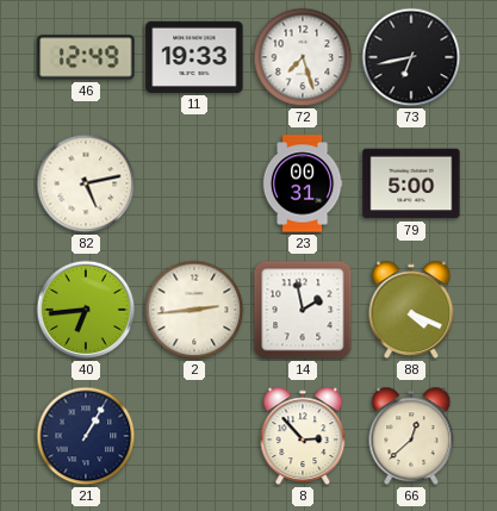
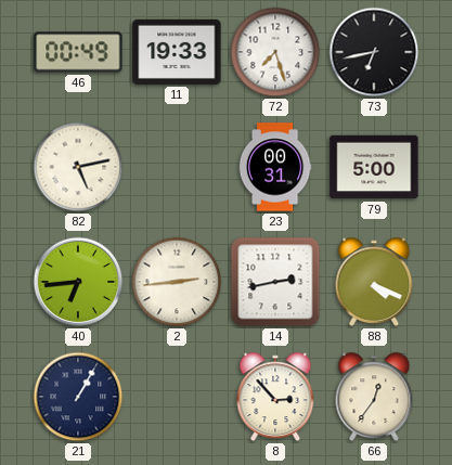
46: 12:49 -> 00:49
14: 1:58 -> 2:43
66: 12:38 -> 12:36
